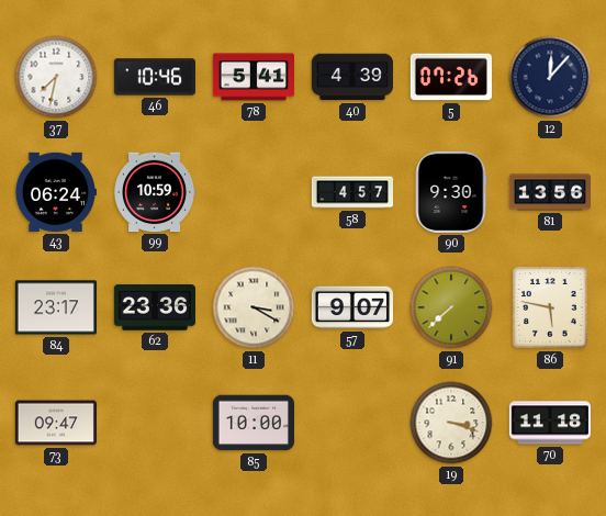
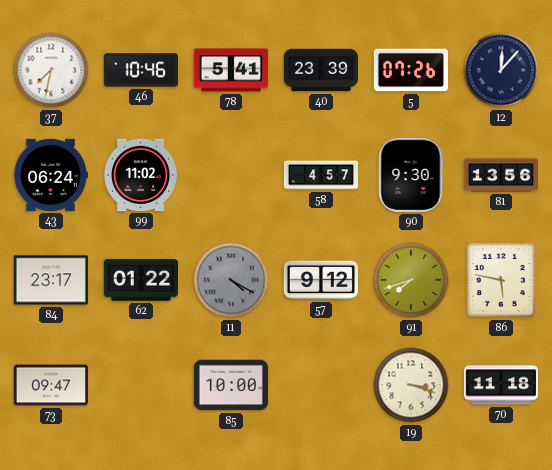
40: 4:39 -> 23:39
99: 10:59 -> 11:02
62: 23:36 -> 01:22
11: 3:20 -> 4:20
11 dial: cream -> grey
57: 9:07 -> 9:12
91: 7:38 -> 7:42
